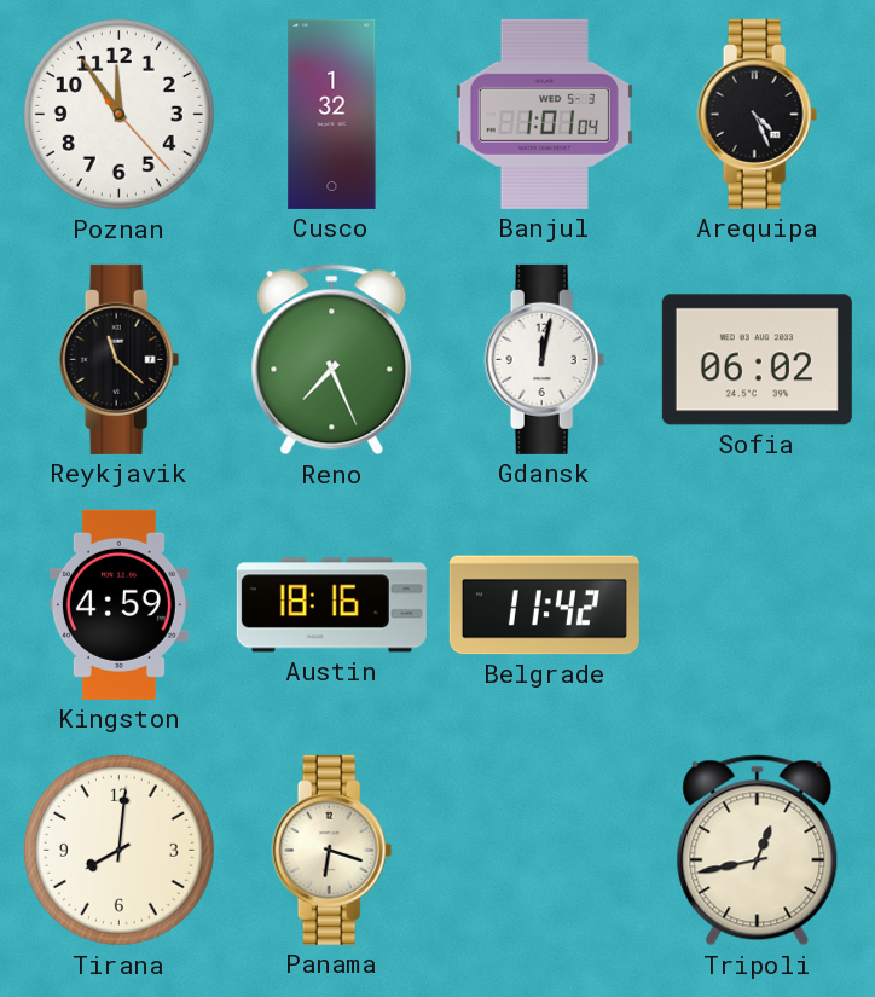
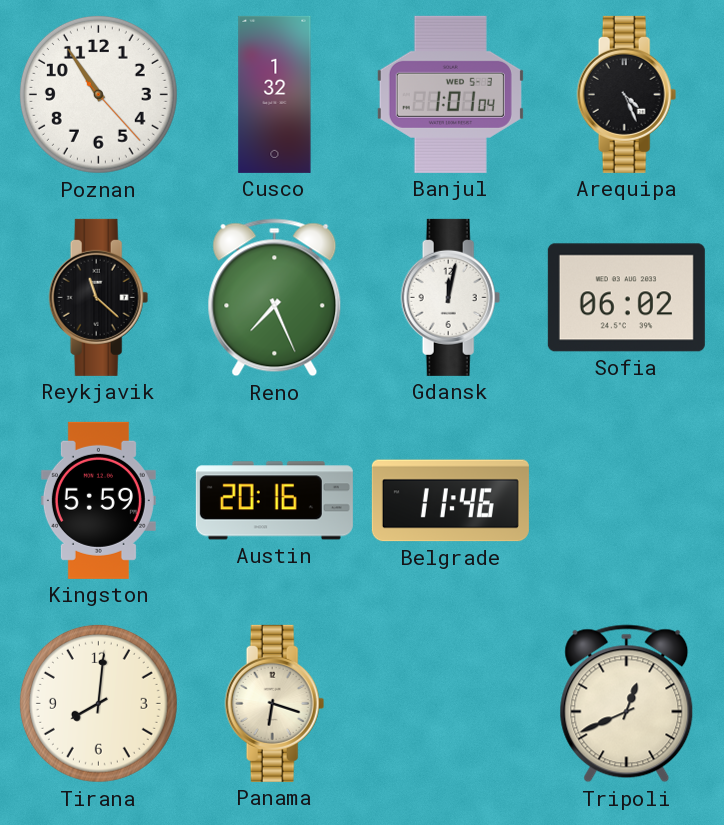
Poznan: 11:54 -> 10:54
Kingston: 4:59 -> 5:59
Austin: 18:16 -> 20:16
Belgrade: 11:42 -> 11:46
Tripoli: 12:43 -> 12:41
